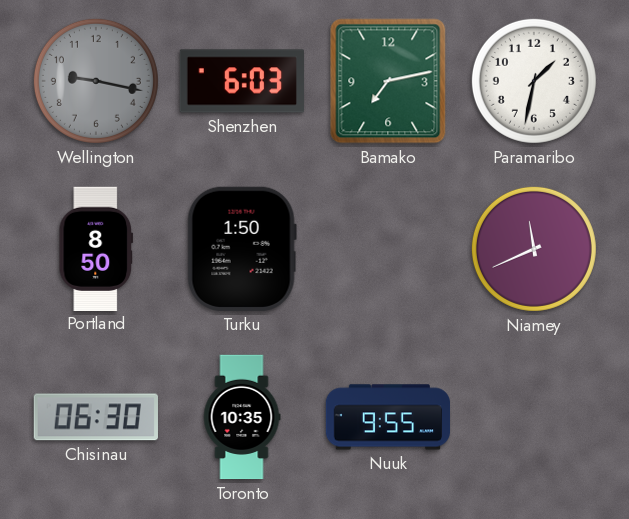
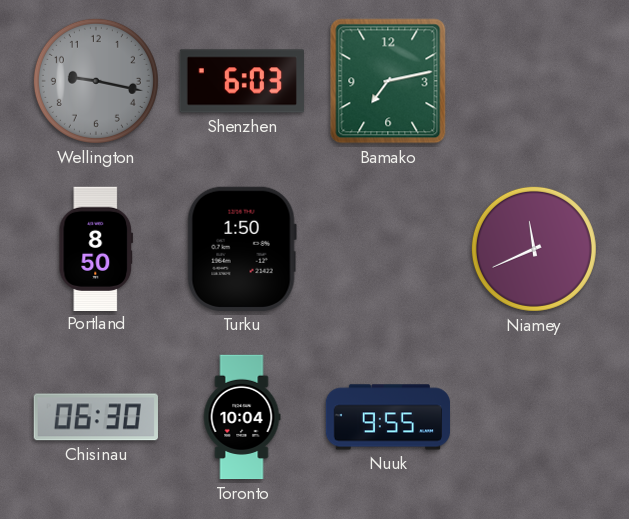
Paramaribo: 1:32 -> none
Toronto: 10:35 -> 10:04
